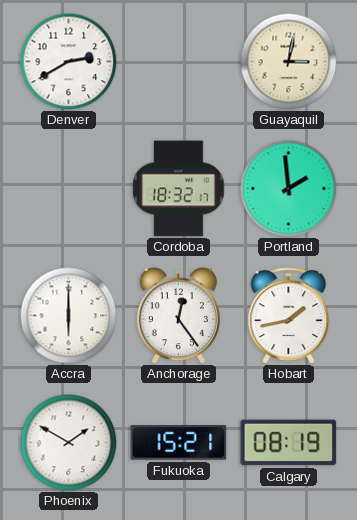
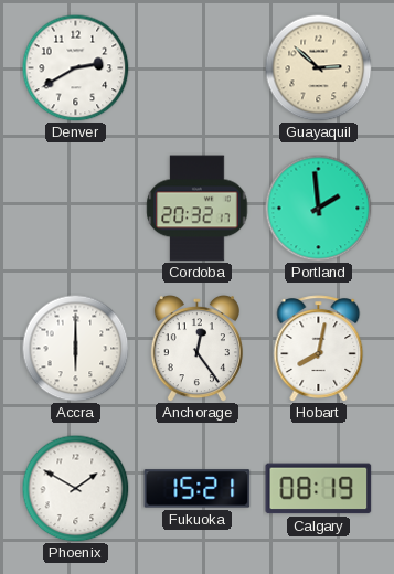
Guayaquil: 3:02 -> 2:52
Cordoba: 18:32 -> 20:32
Hobart: 1:43 -> 8:02
